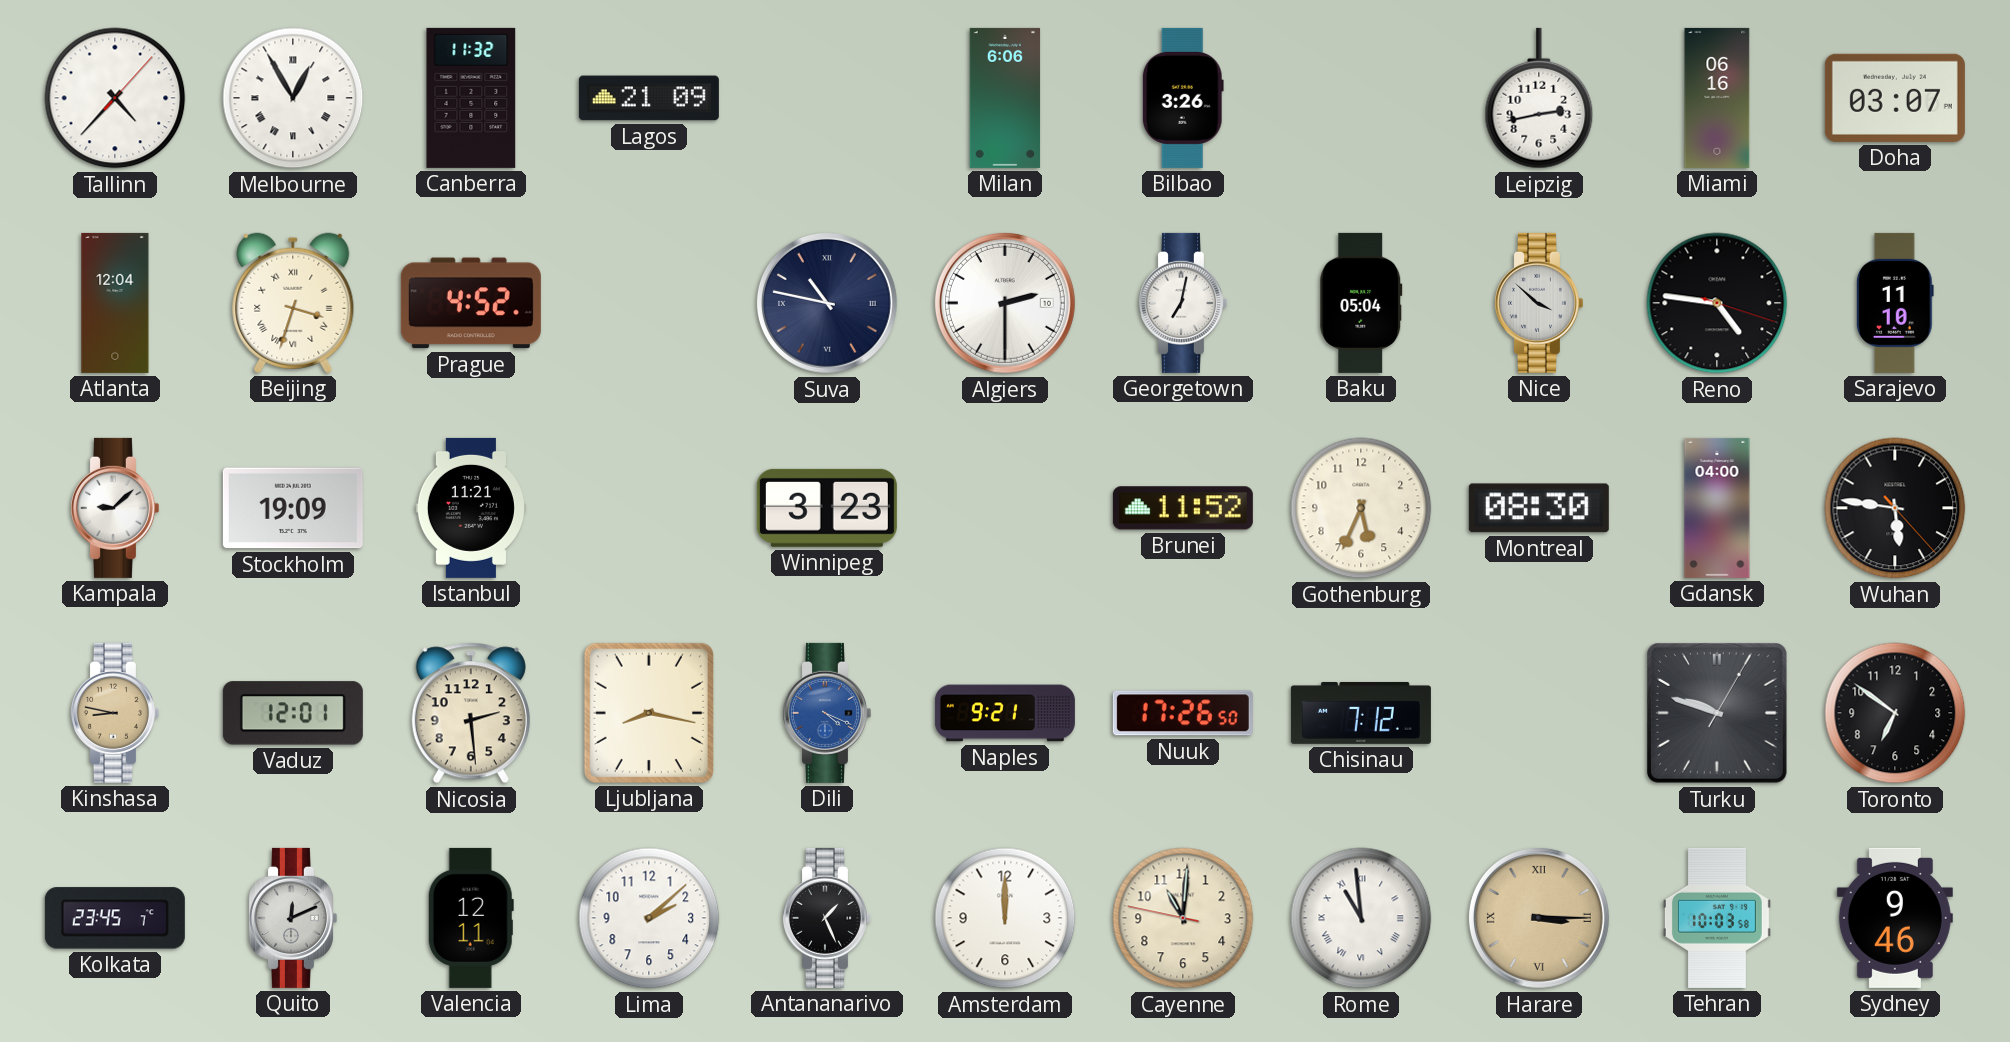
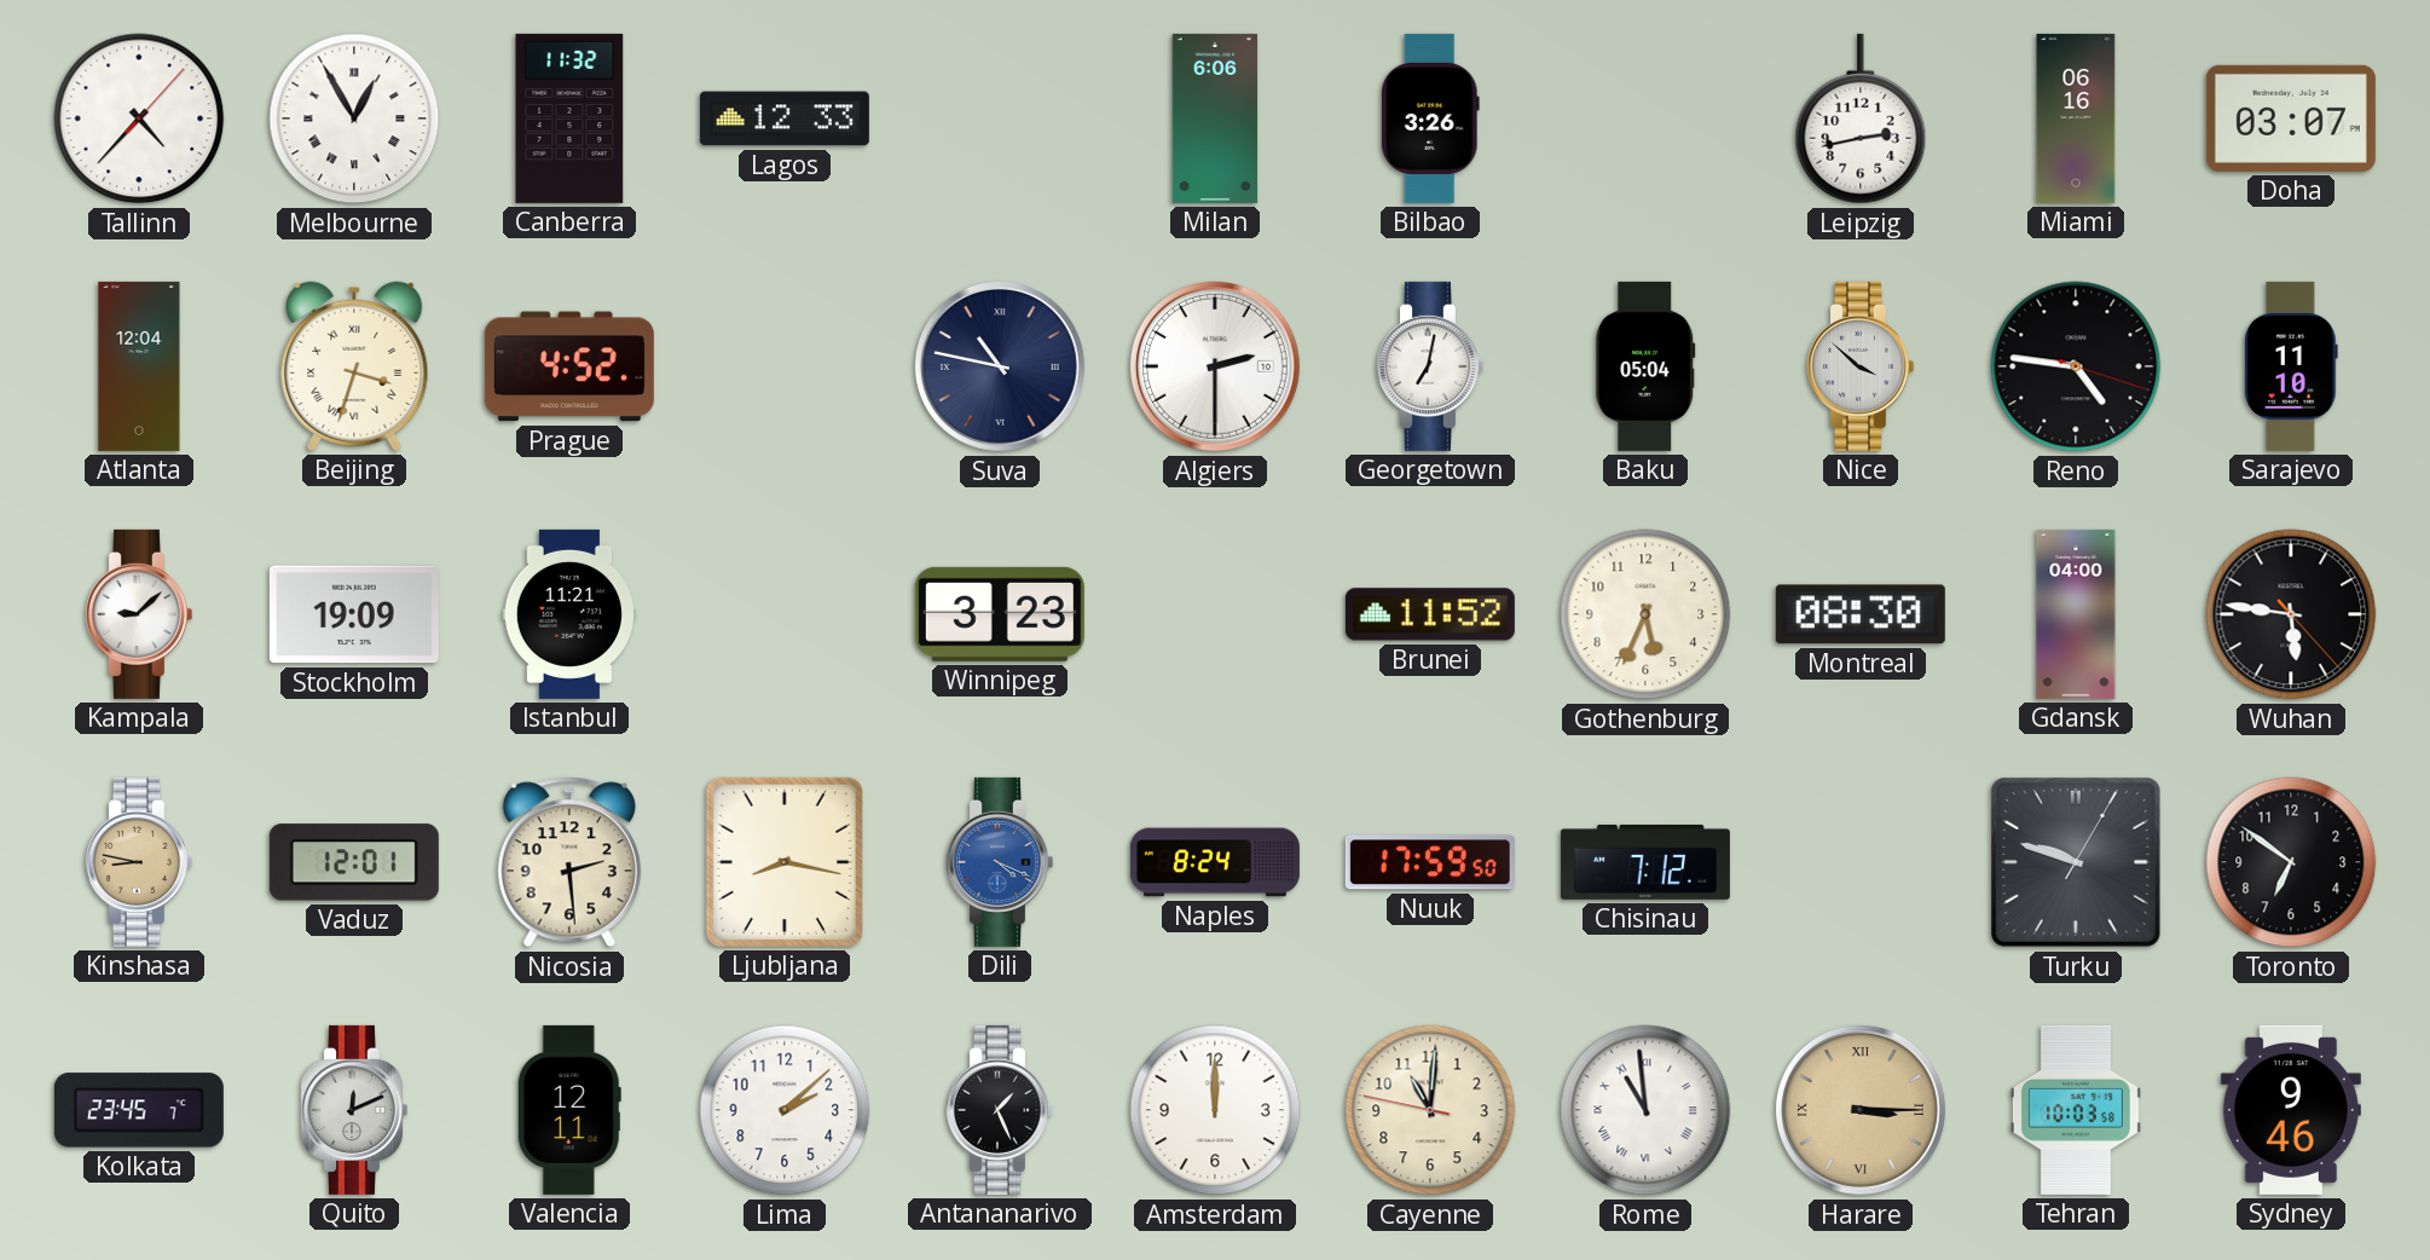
Lagos: 21:09 -> 12:33
Naples: 9:21 -> 8:24
Nuuk: 17:26 -> 17:59
